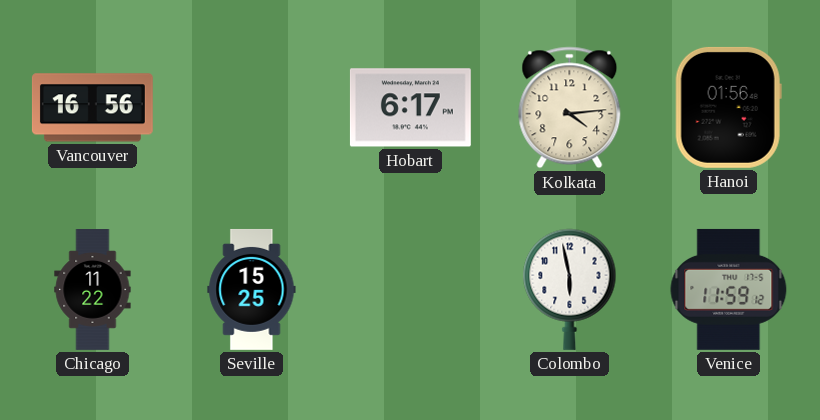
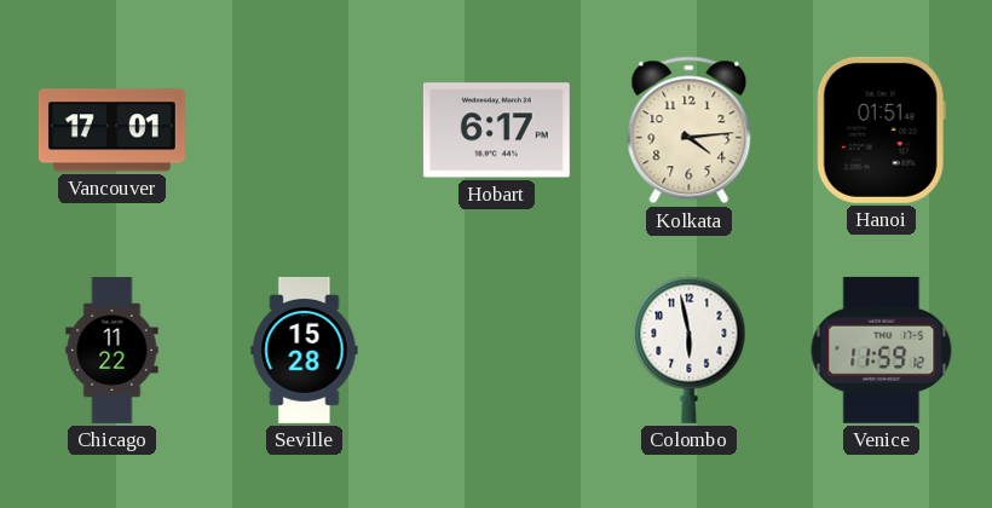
Vancouver: 16:56 -> 17:01
Hanoi: 01:56 -> 01:51
Seville: 15:25 -> 15:28
